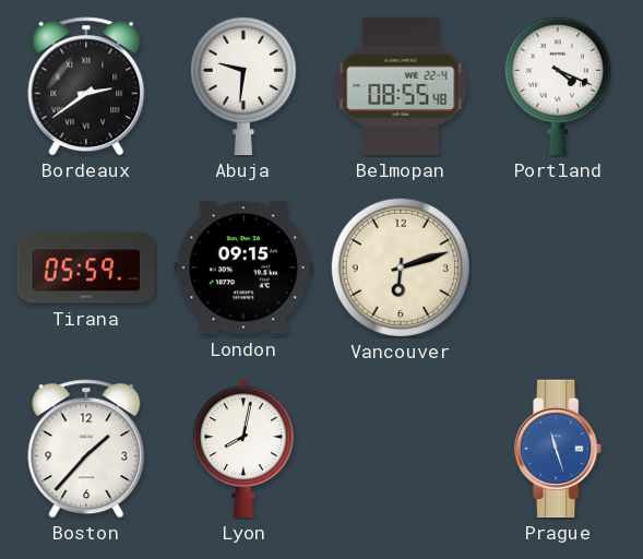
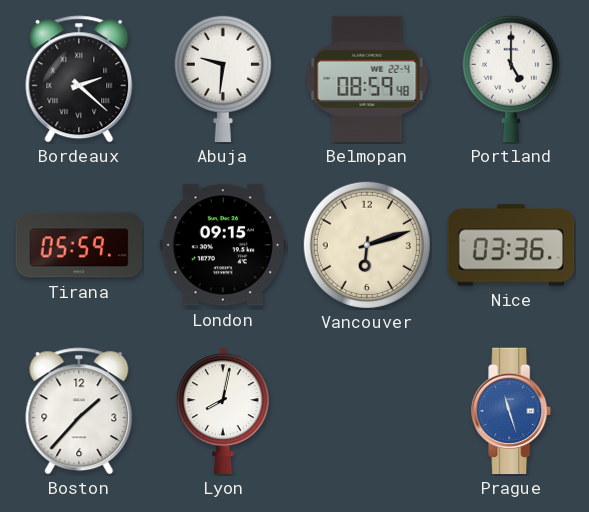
Bordeaux: 2:39 -> 2:22
Belmopan: 08:55 -> 08:59
Portland: 4:19 -> 5:00
Nice: none -> 03:36
